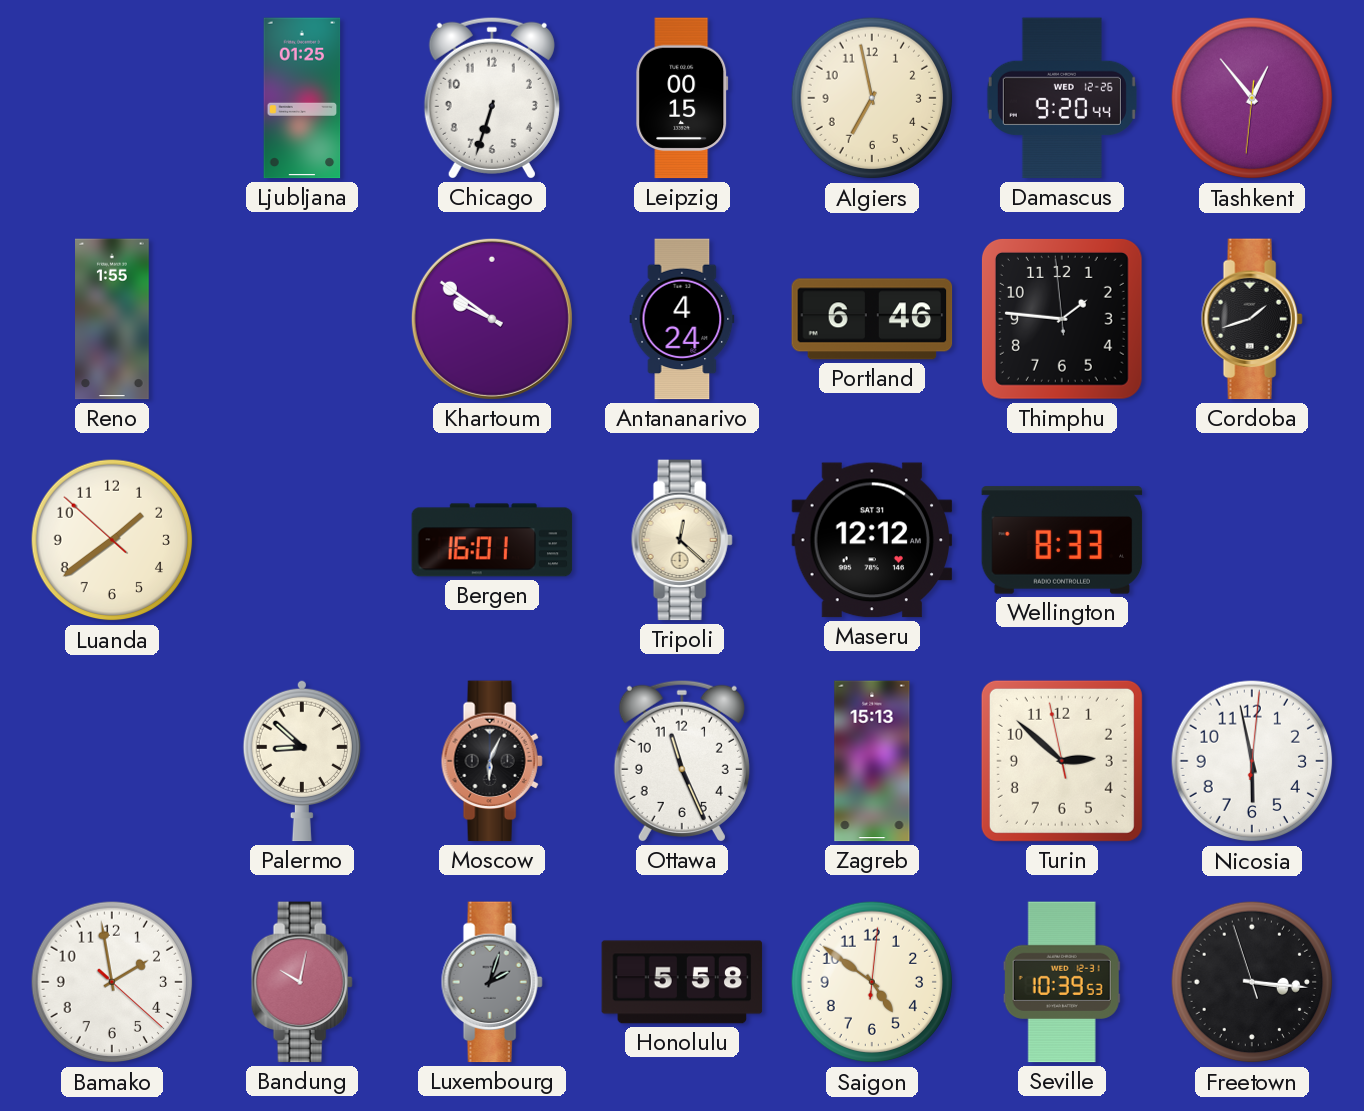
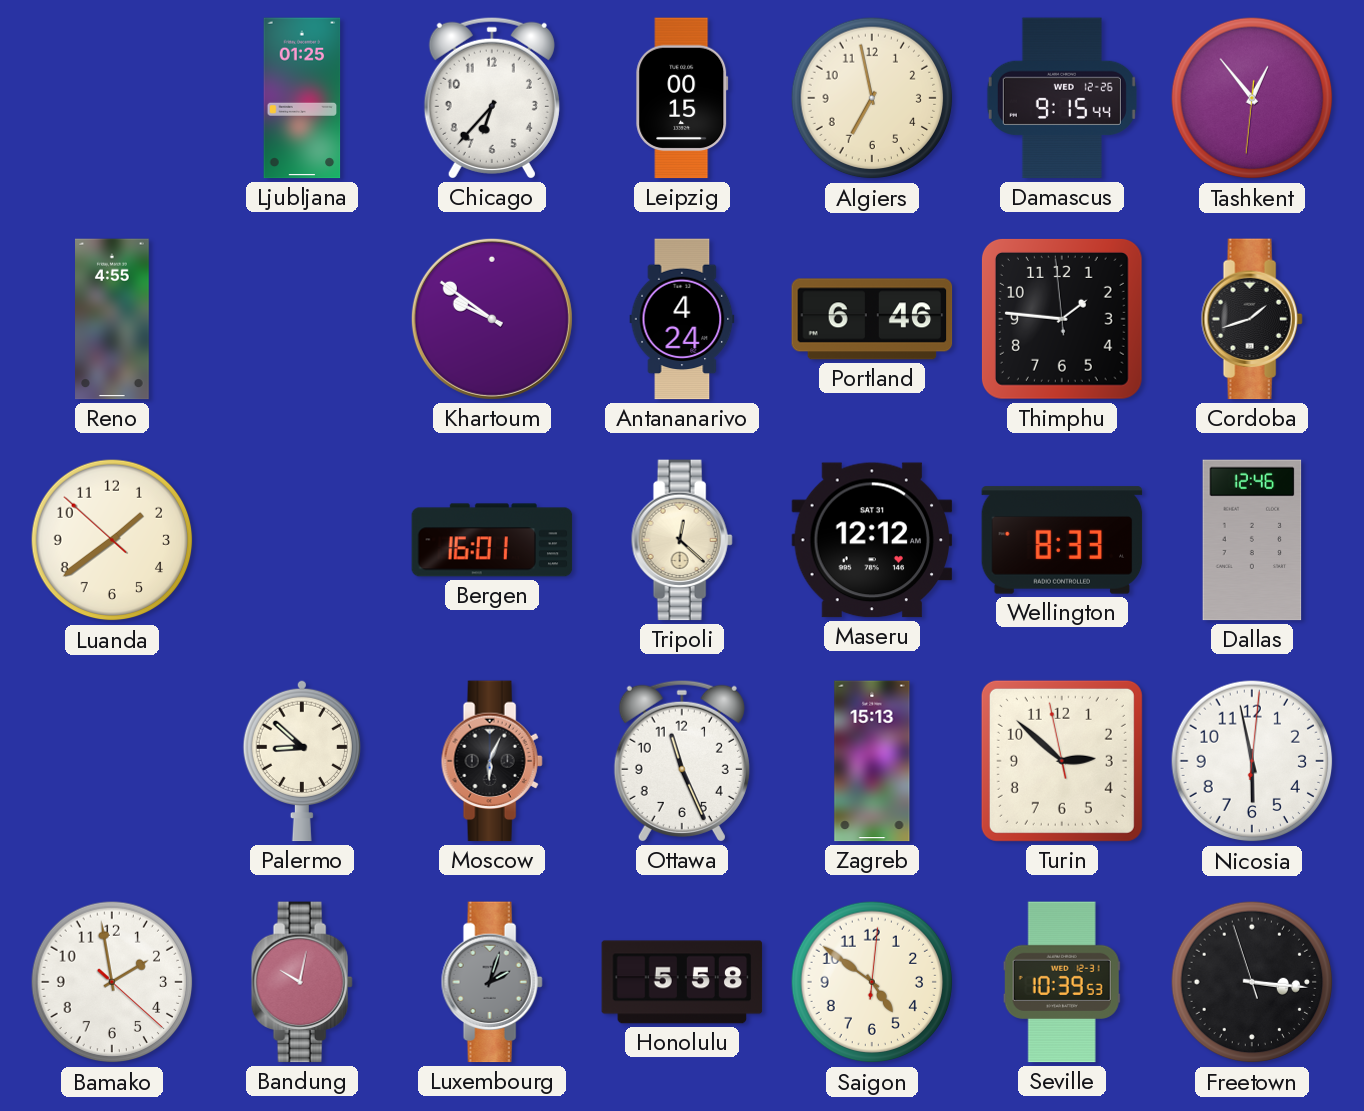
Chicago: 6:33 -> 6:37
Damascus: 9:20 -> 9:15
Reno: 1:55 -> 4:55
Dallas: none -> 12:46
